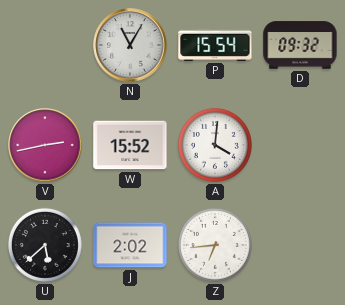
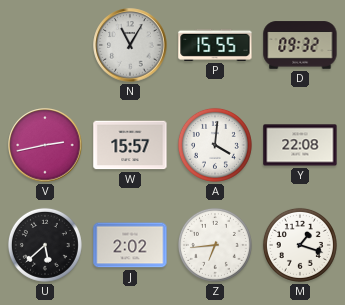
P: 15:54 -> 15:55
W: 15:52 -> 15:57
Y: none -> 22:08
M: none -> 1:18
